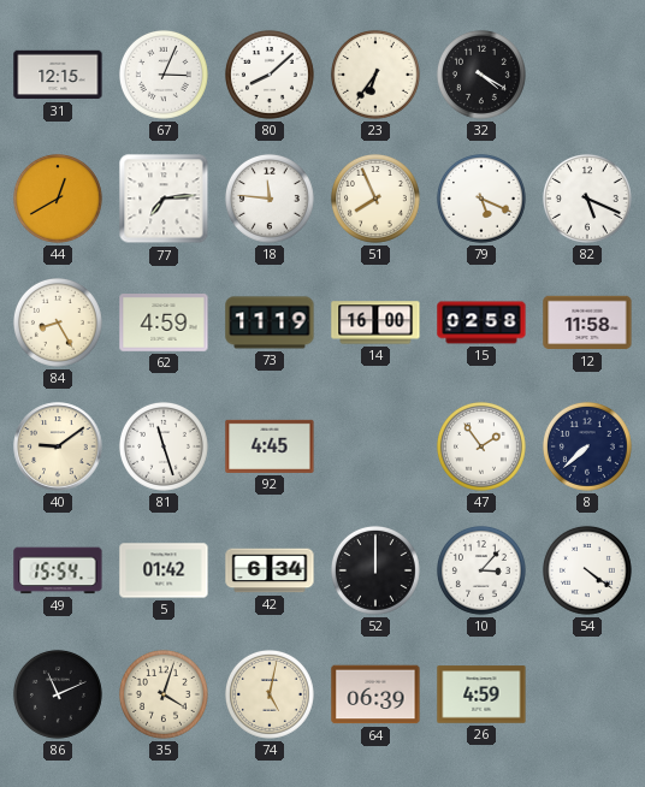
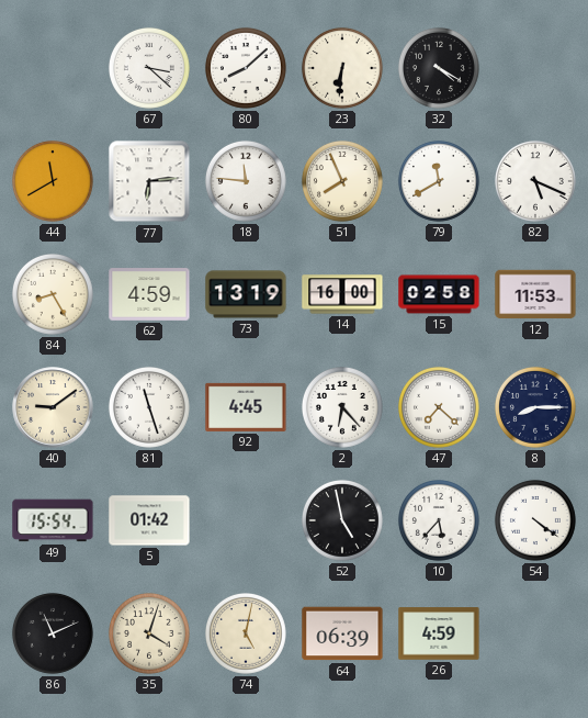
31: 12:15 -> none
67: 3:04 -> 3:22
23: 6:36 -> 6:31
44: 12:40 -> 11:40
77: 7:14 -> 6:14
79: 5:19 -> 11:40
73: 11:19 -> 13:19
12: 11:58 -> 11:53
2: none -> 6:23
47: 1:54 -> 7:22
8: 7:38 -> 8:15
42: 6:34 -> none
52: 12:00 -> 4:58
10: 3:07 -> 5:37
